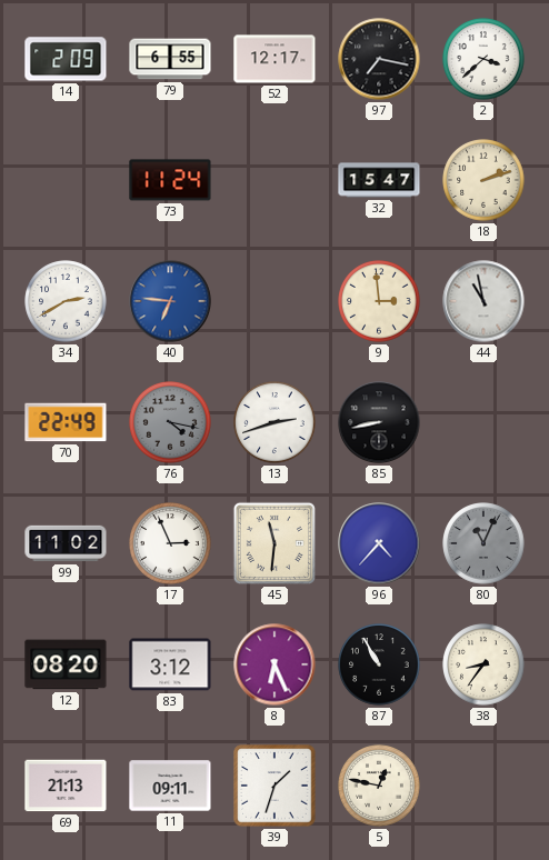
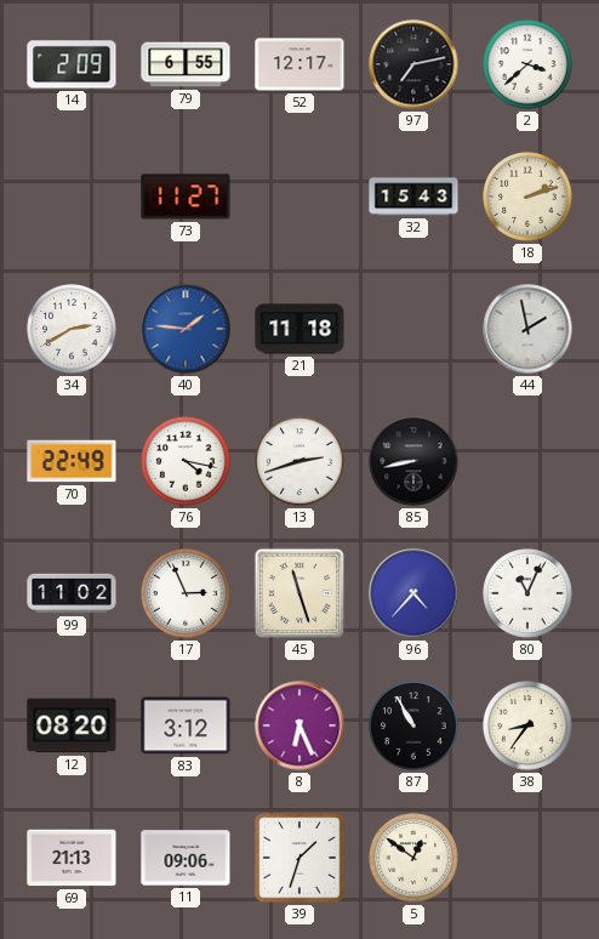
97: 7:17 -> 7:13
73: 11:24 -> 11:27
32: 15:47 -> 15:43
40: 6:46 -> 1:46
21: none -> 11:18
9: 2:59 -> none
44: 10:58 -> 1:58
76 dial: grey -> white
45: 11:31 -> 11:27
80 dial: grey -> white
11: 09:11 -> 09:06
5: 12:47 -> 12:51
